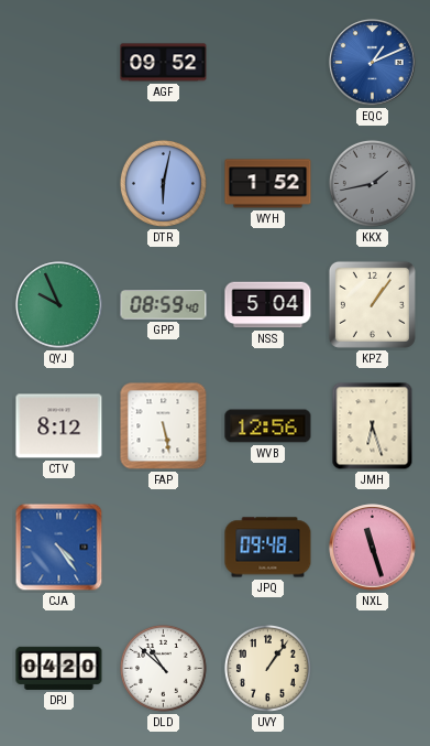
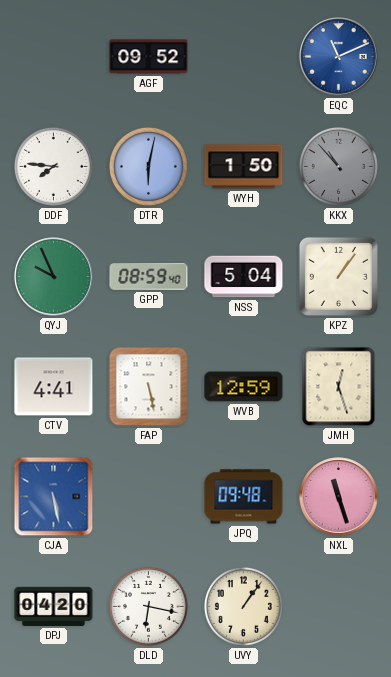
EQC: 1:11 -> 11:11
DDF: none -> 7:46
WYH: 1:52 -> 1:50
KKX: 1:43 -> 10:53
CTV: 8:12 -> 4:41
WVB: 12:56 -> 12:59
JMH: 6:27 -> 12:27
CJA: 4:24 -> 5:28
DLD: 10:52 -> 6:17
